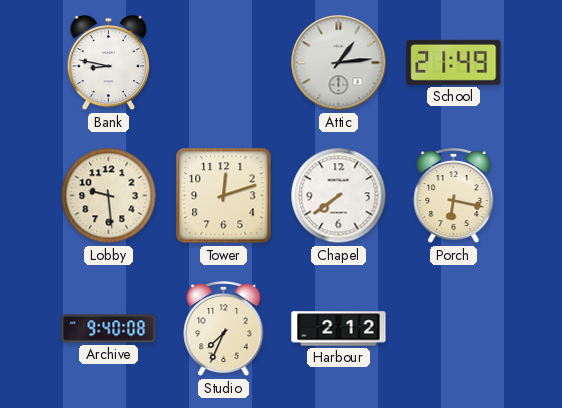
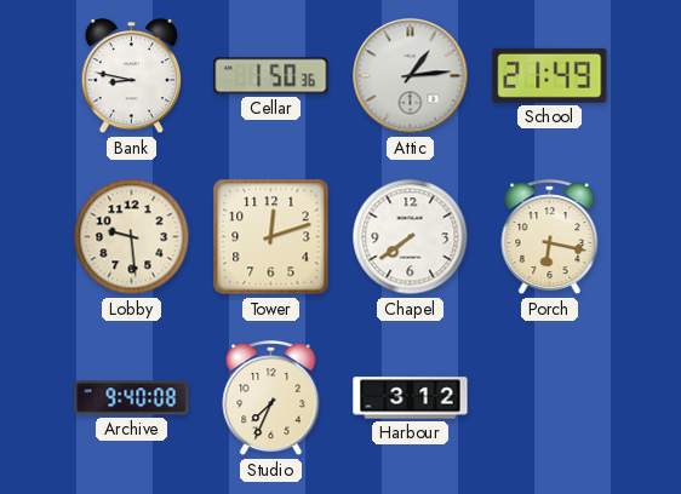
Cellar: none -> 1:50
Harbour: 2:12 -> 3:12
